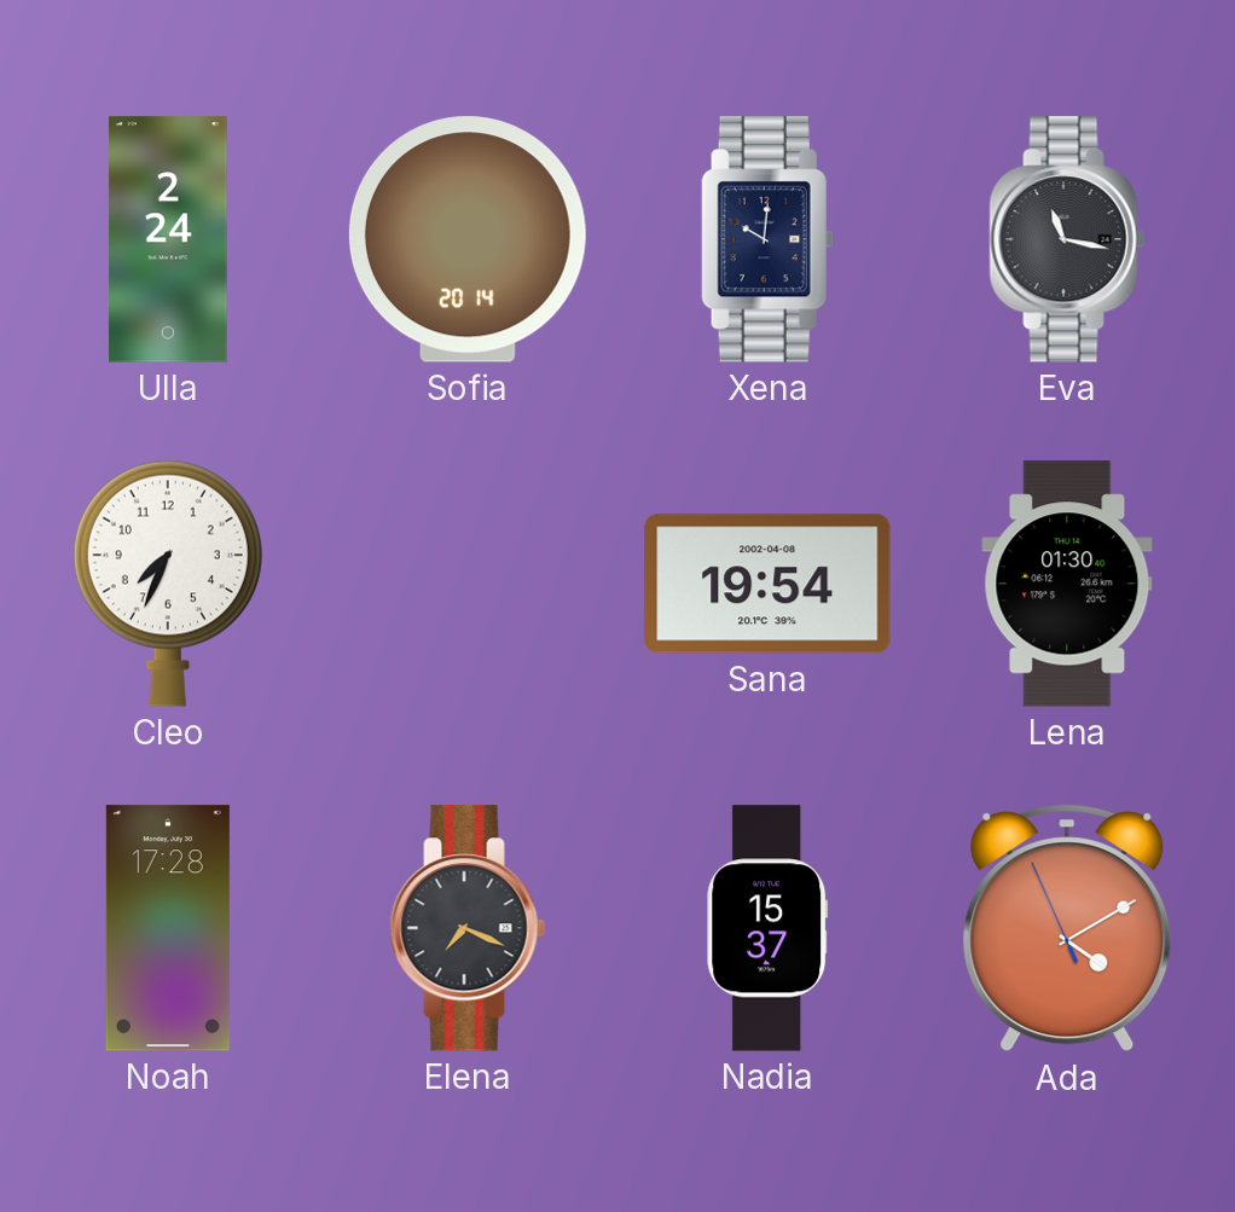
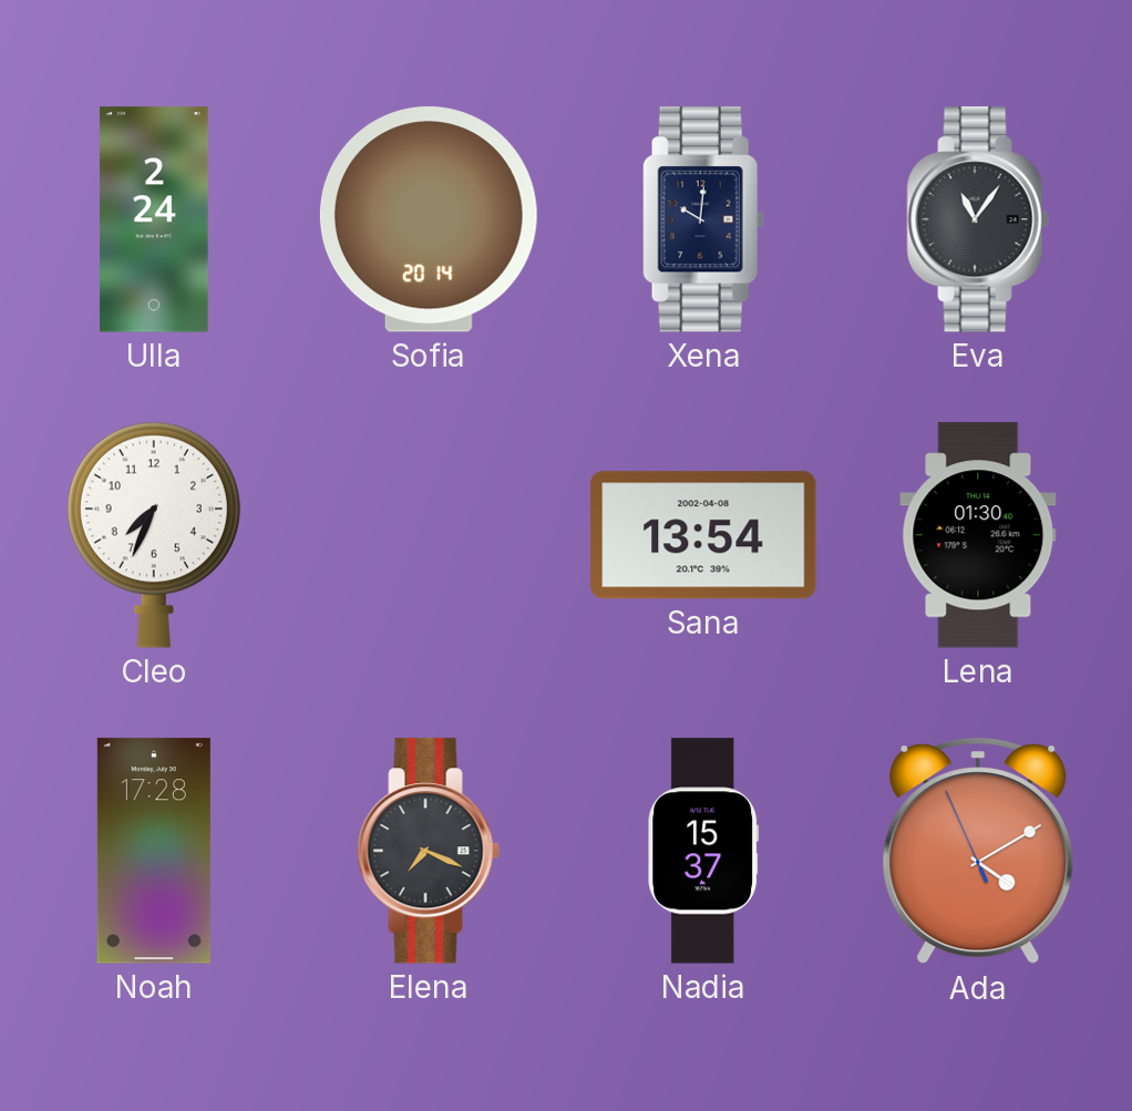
Eva: 11:17 -> 11:06
Sana: 19:54 -> 13:54
